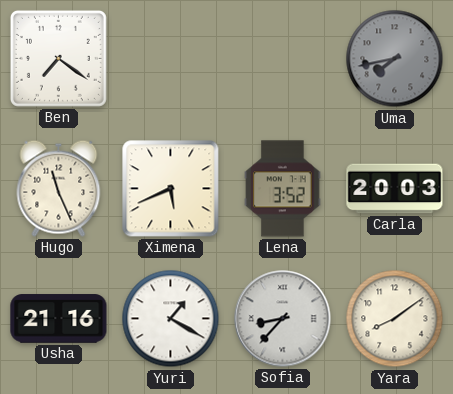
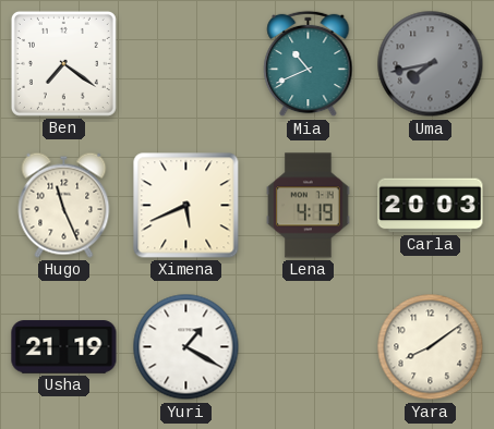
Mia: none -> 10:41
Lena: 3:52 -> 4:19
Usha: 21:16 -> 21:19
Sofia: 8:37 -> none
